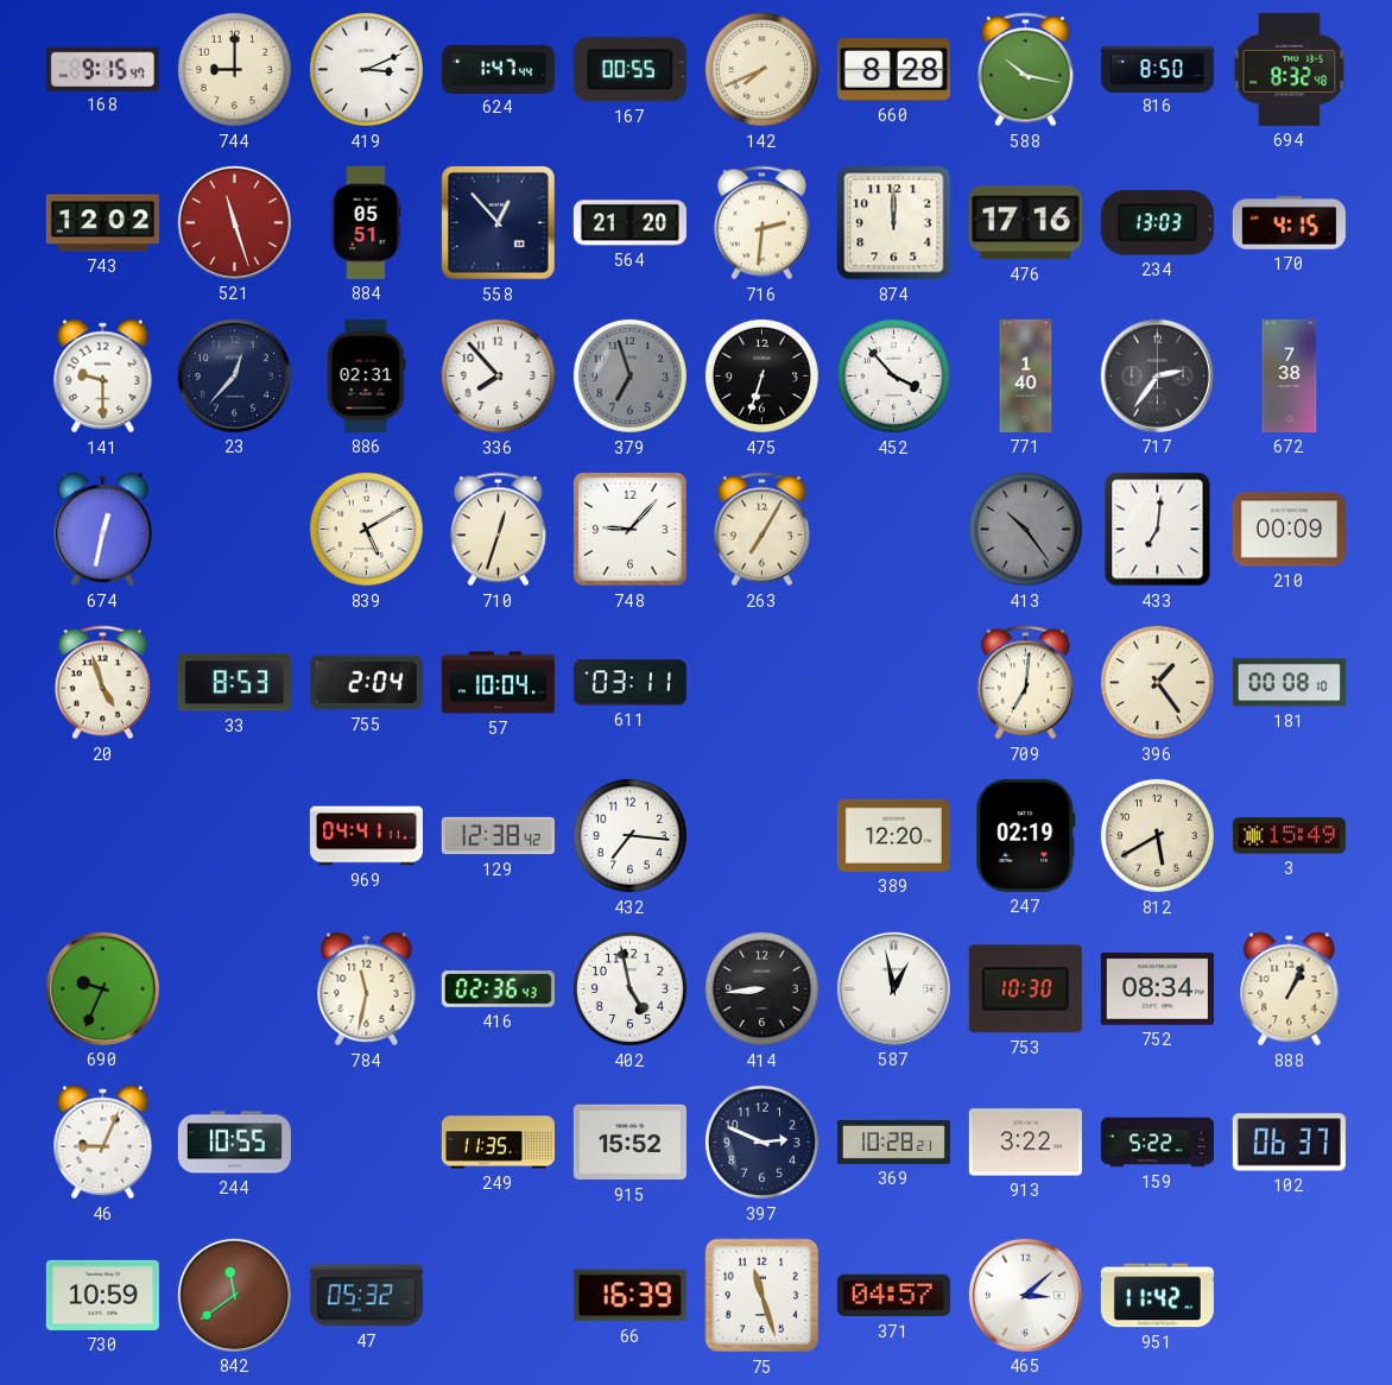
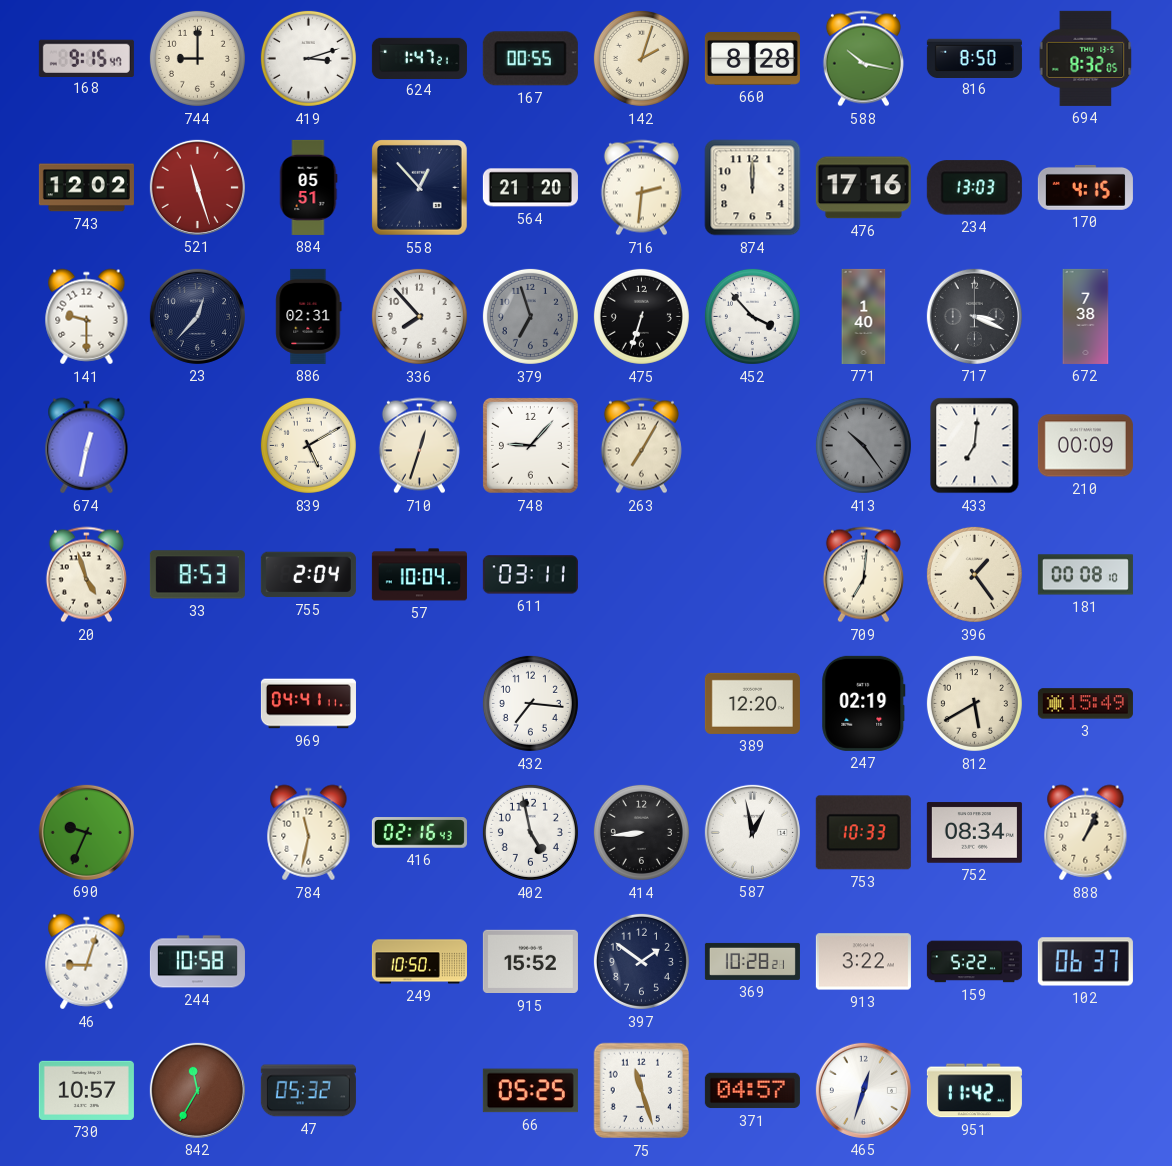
419: 3:11 -> 3:12
624: 1:47:44 -> 1:47:21
142: 7:41 -> 2:03
694: 8:32:48 -> 8:32:05
717: 2:36 -> 3:19
129: 12:38 -> none
416: 02:36 -> 02:16
753: 10:30 -> 10:33
46: 9:04 -> 9:03
244: 10:55 -> 10:58
249: 11:35 -> 10:50
397: 2:49 -> 1:51
730: 10:59 -> 10:57
842: 11:39 -> 11:35
66: 16:39 -> 05:25
465: 3:08 -> 12:33
